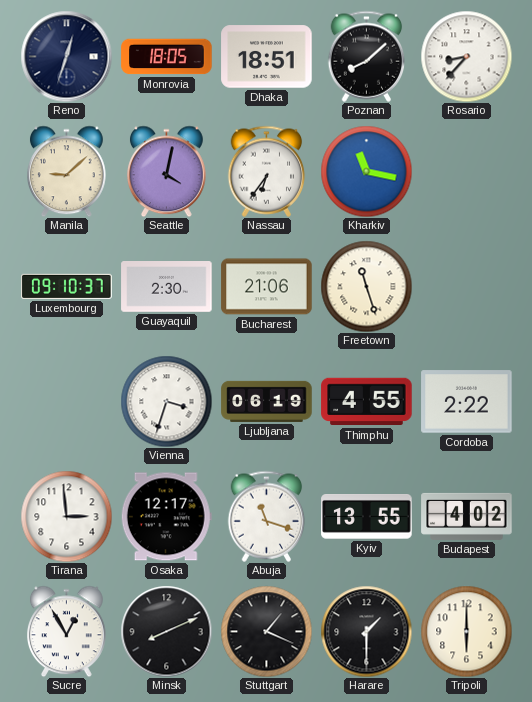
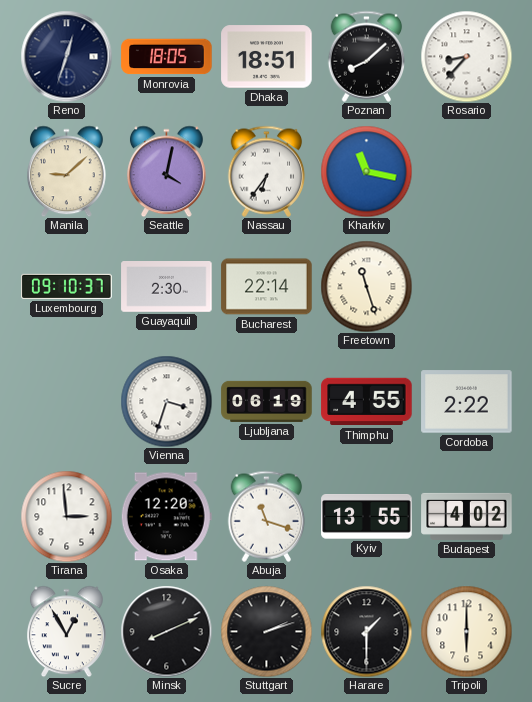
Bucharest: 21:06 -> 22:14
Osaka: 12:17 -> 12:20
Stuttgart: 1:19 -> 2:12
